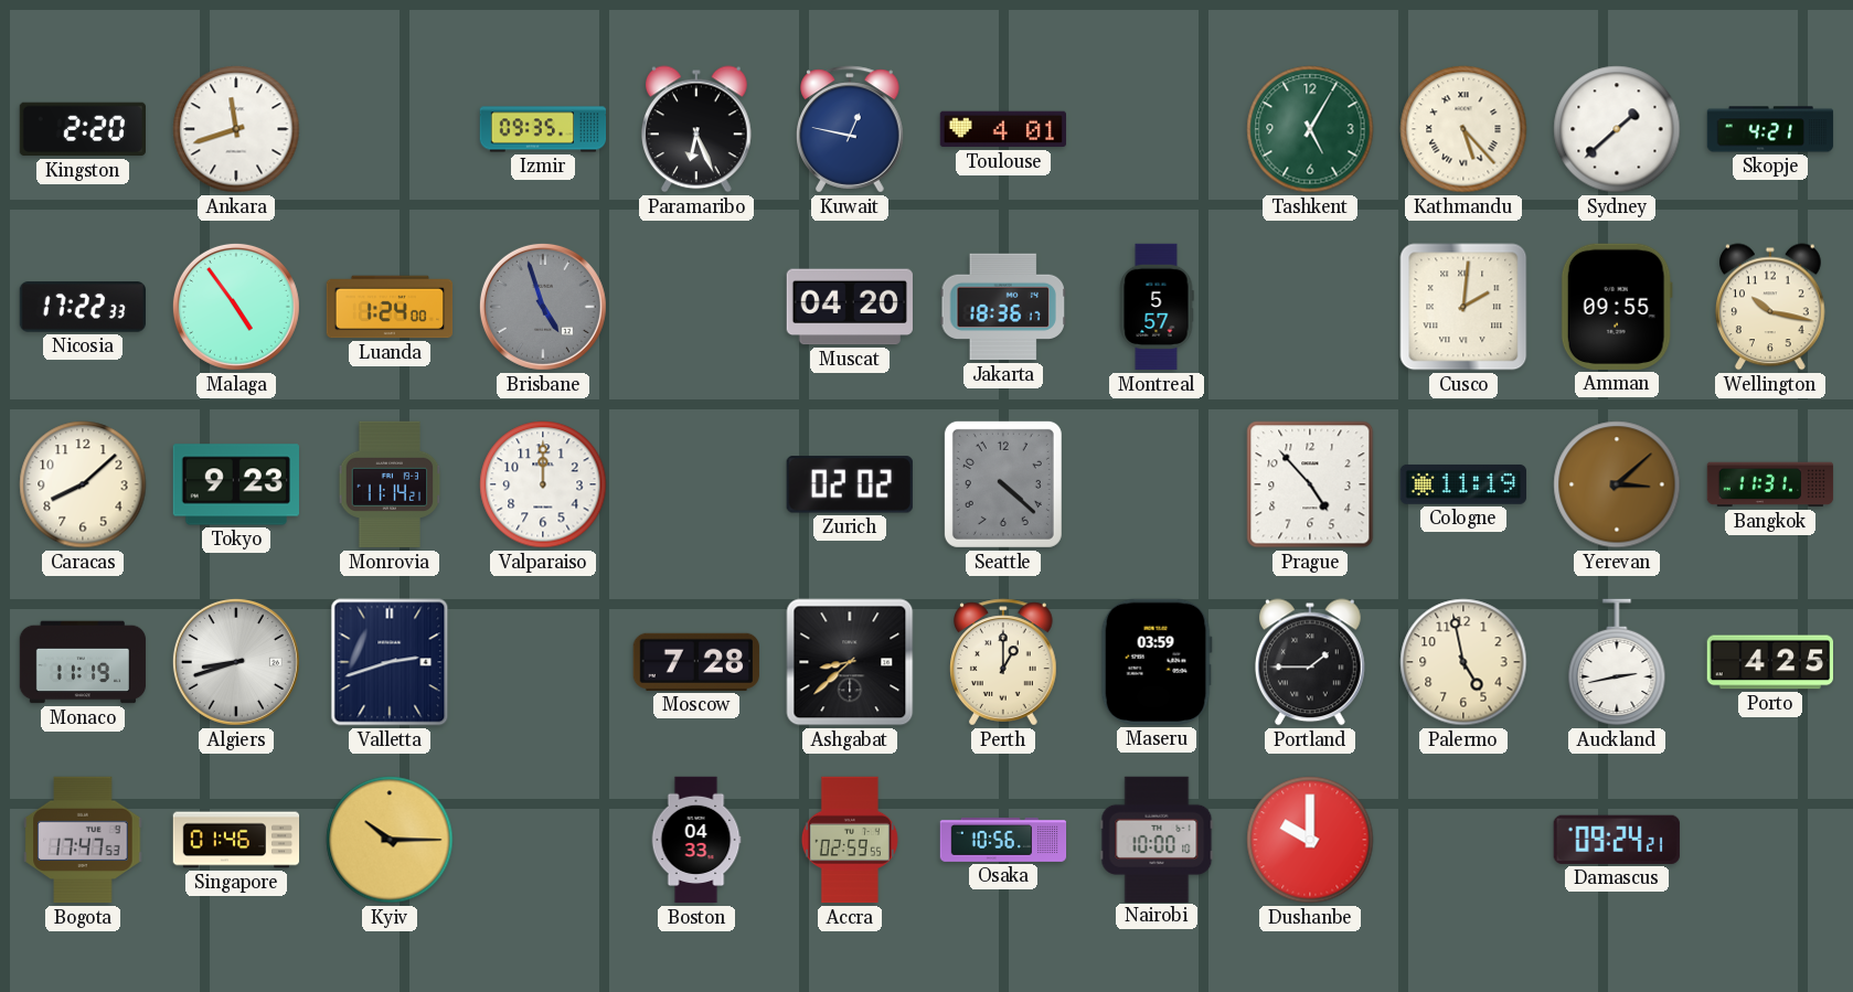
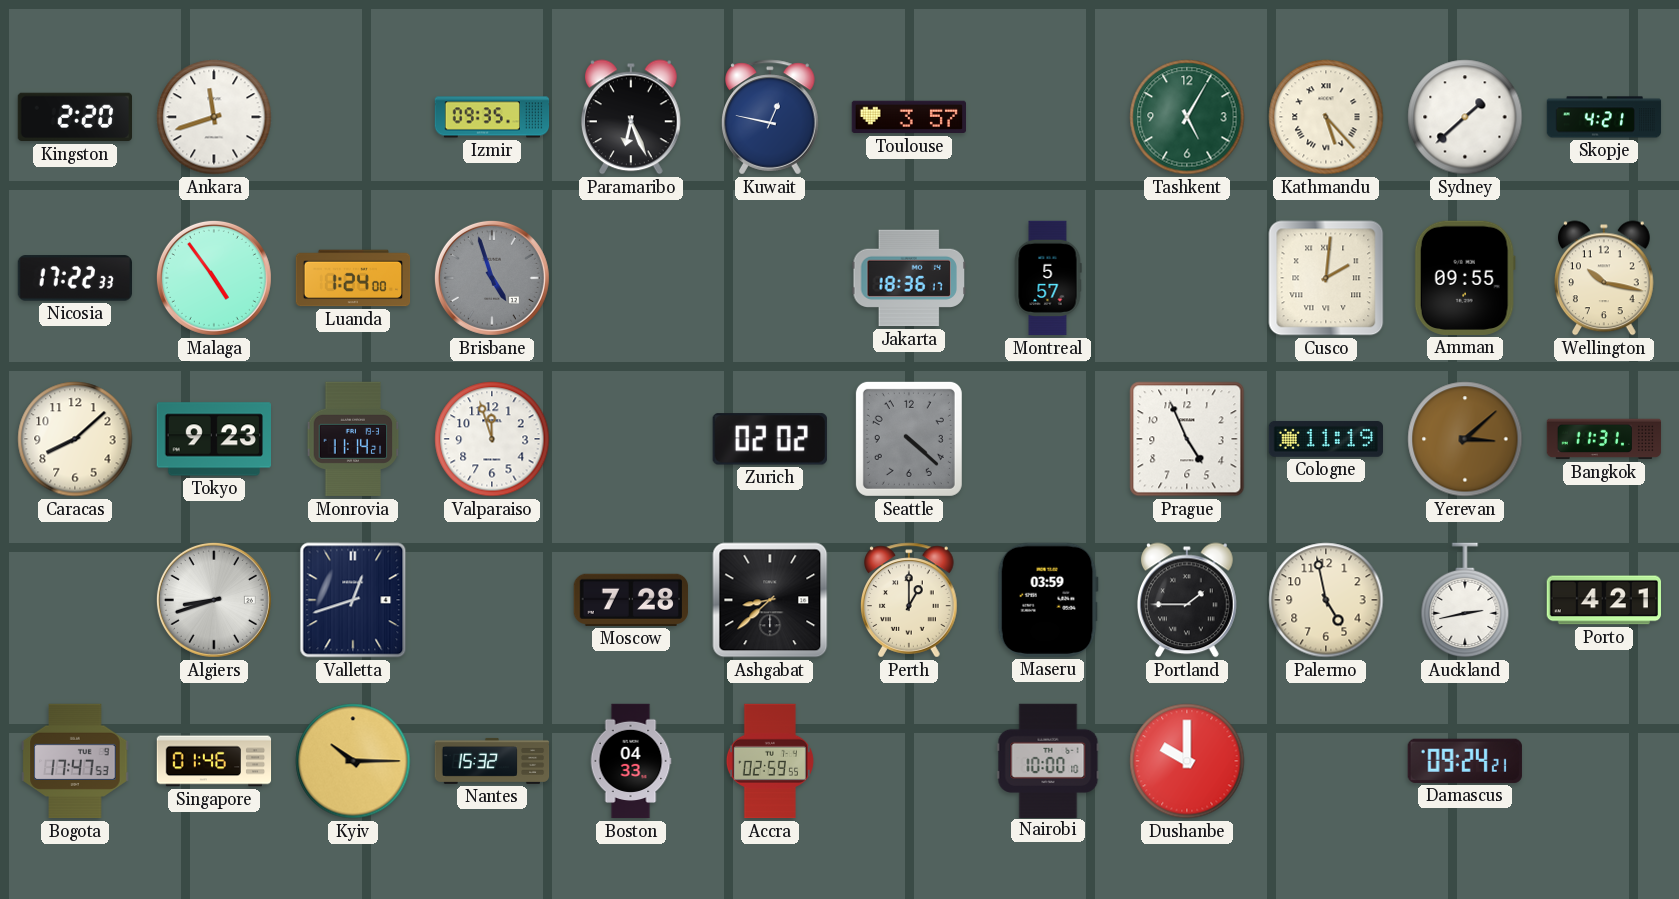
Toulouse: 4:01 -> 3:57
Muscat: 04:20 -> none
Valparaiso: 12:00 -> 11:57
Prague: 4:53 -> 4:56
Monaco: 11:19 -> none
Valletta: 2:42 -> 12:42
Porto: 4:25 -> 4:21
Nantes: none -> 15:32
Osaka: 10:56 -> none
